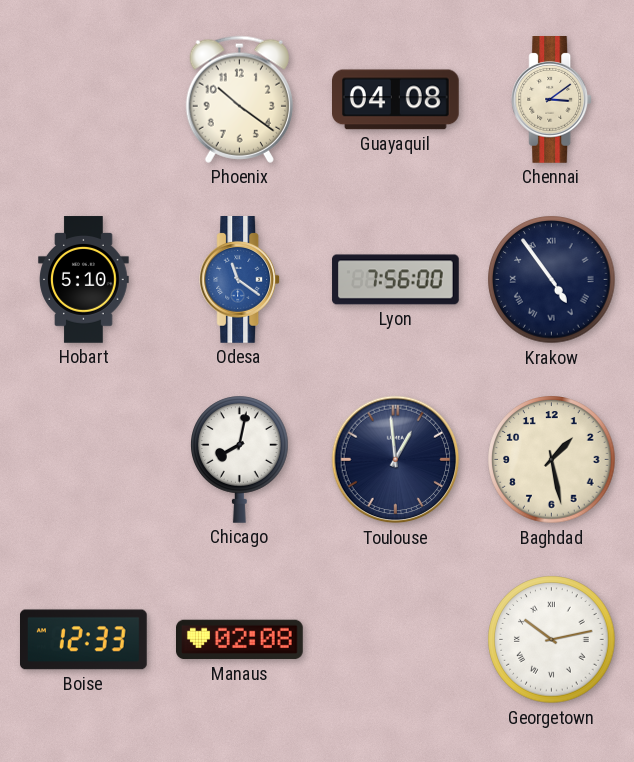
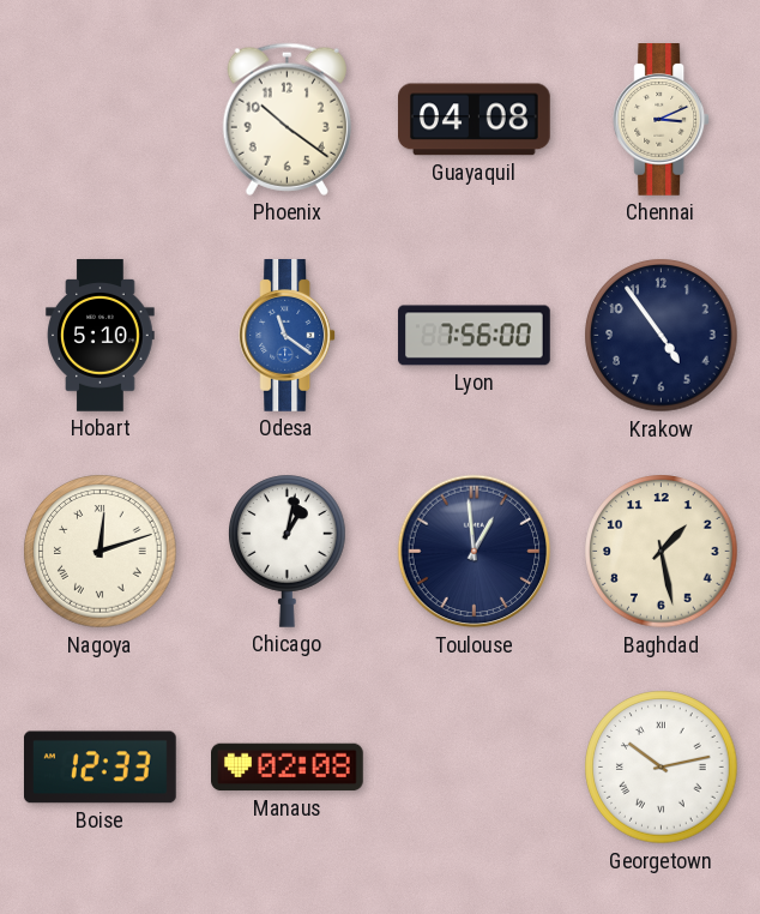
Chennai: 3:09 -> 3:11
Krakow numerals: Roman -> Arabic
Nagoya: none -> 12:12
Chicago: 8:02 -> 1:02
